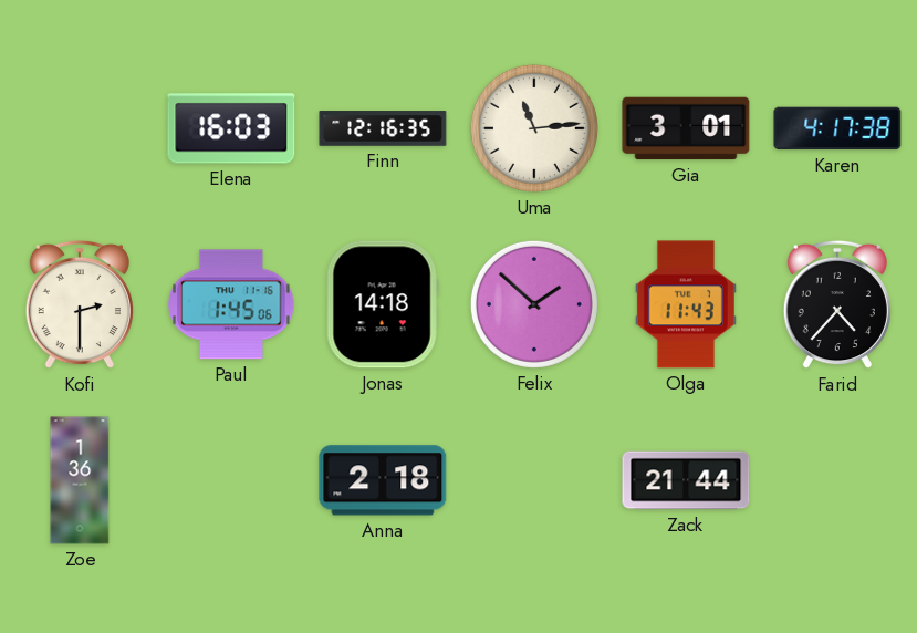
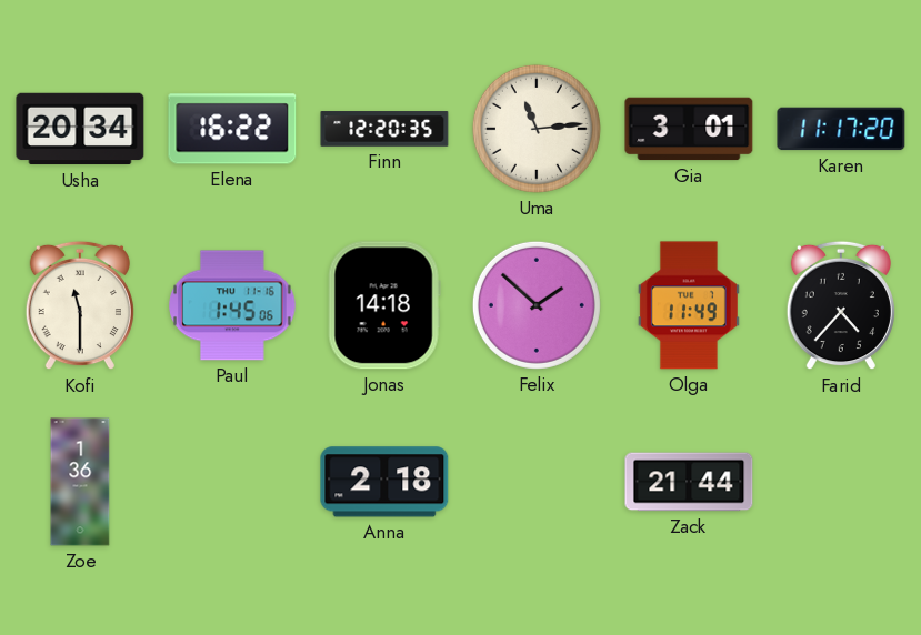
Usha: none -> 20:34
Elena: 16:03 -> 16:22
Finn: 12:16 -> 12:20
Karen: 4:17 -> 11:17
Kofi: 2:30 -> 11:30
Olga: 11:43 -> 11:49
